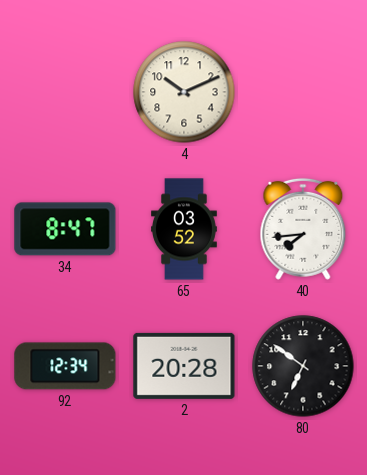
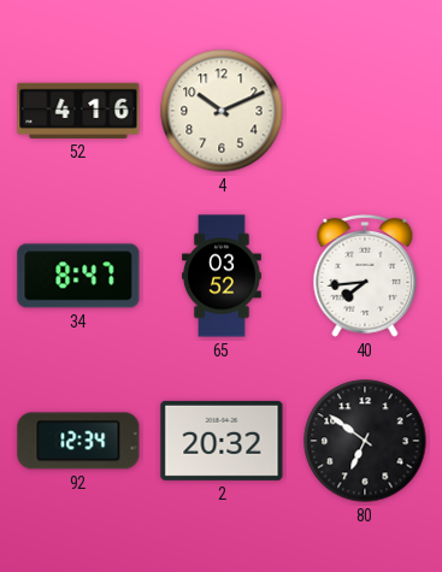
52: none -> 4:16
2: 20:28 -> 20:32
